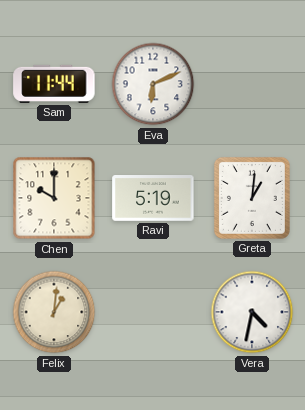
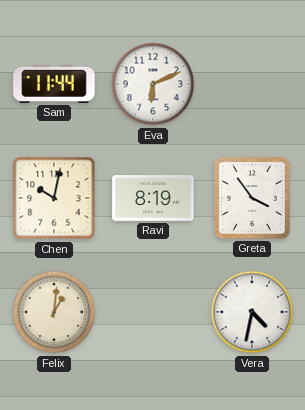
Chen: 10:00 -> 10:02
Ravi: 5:19 -> 8:19
Greta: 1:01 -> 3:54
